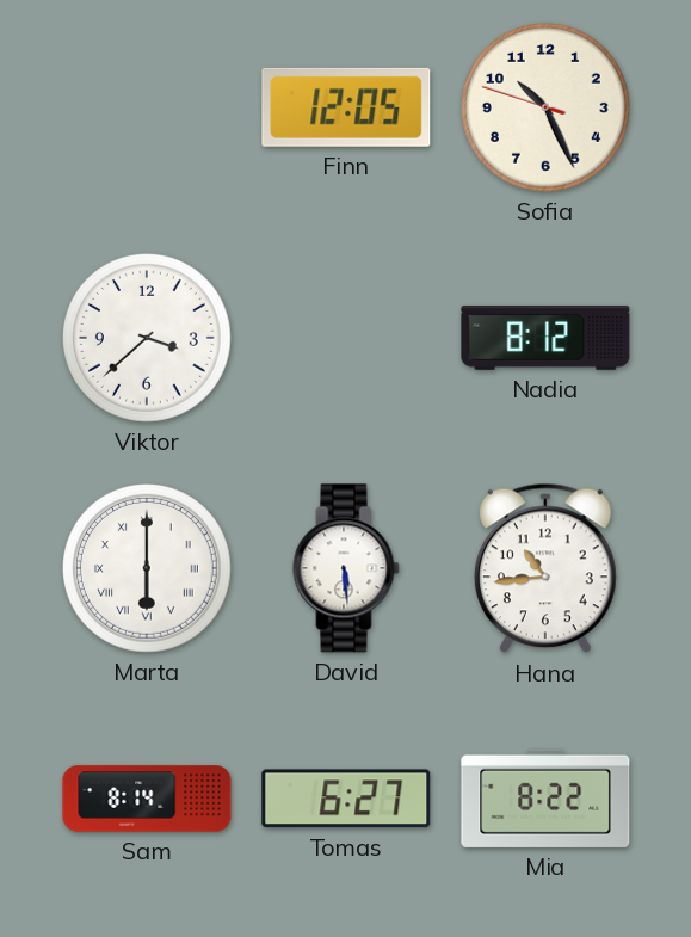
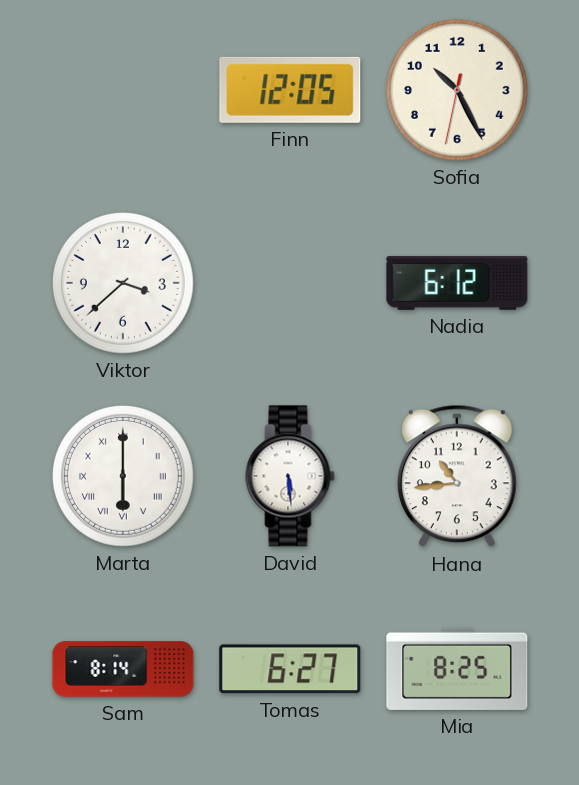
Sofia: 10:25:48 -> 10:25:32
Nadia: 8:12 -> 6:12
Mia: 8:22 -> 8:25
